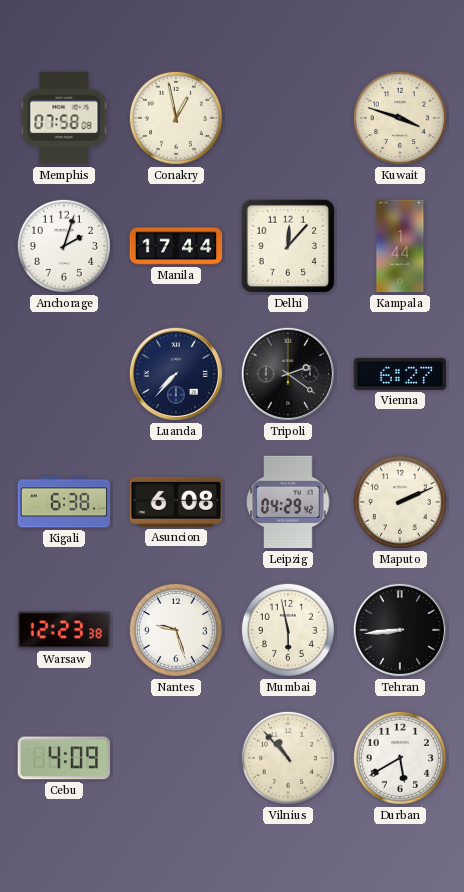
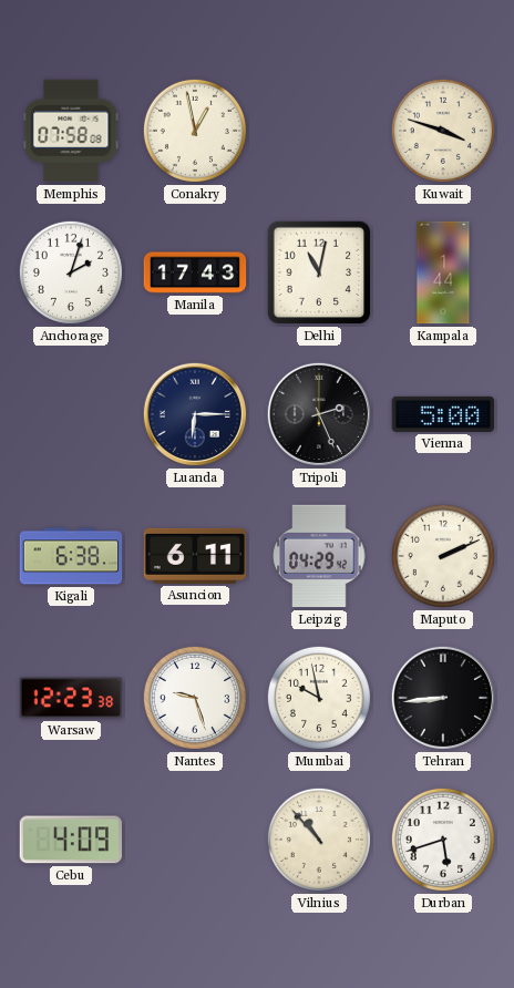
Manila: 17:44 -> 17:43
Delhi: 12:07 -> 11:02
Luanda: 7:37 -> 6:15
Tripoli: 2:21 -> 2:26
Vienna: 6:27 -> 5:00
Asuncion: 6:08 -> 6:11
Mumbai: 5:58 -> 9:58
Durban: 5:40 -> 5:42
